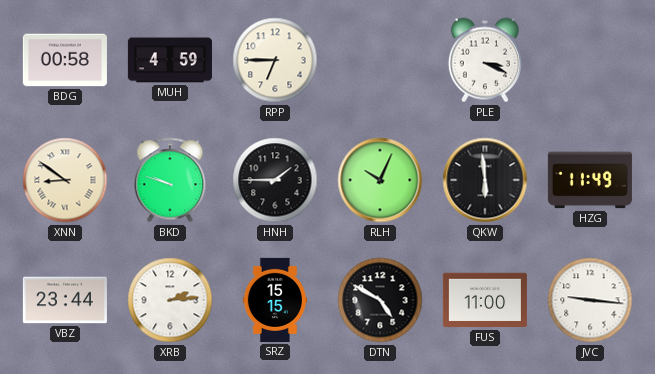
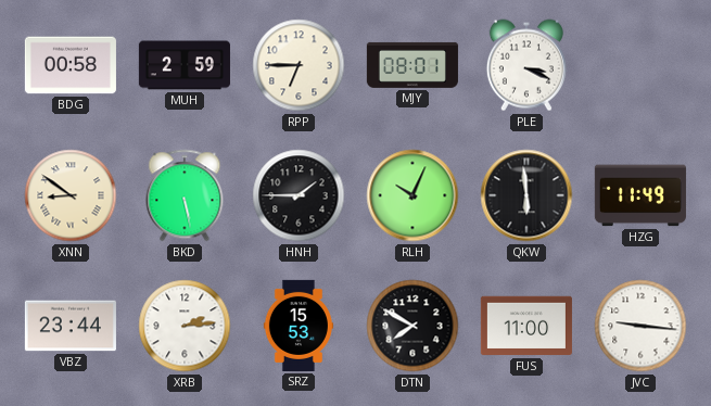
MUH: 4:59 -> 2:59
MJY: none -> 08:01
BKD: 9:48 -> 5:28
SRZ: 15:15 -> 15:53
DTN: 4:50 -> 7:50
